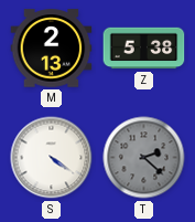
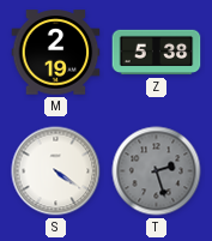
M: 2:13 -> 2:19
T: 2:22 -> 2:27
